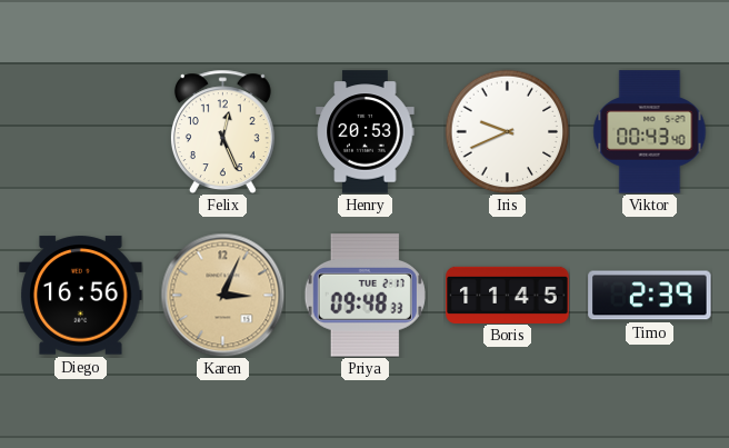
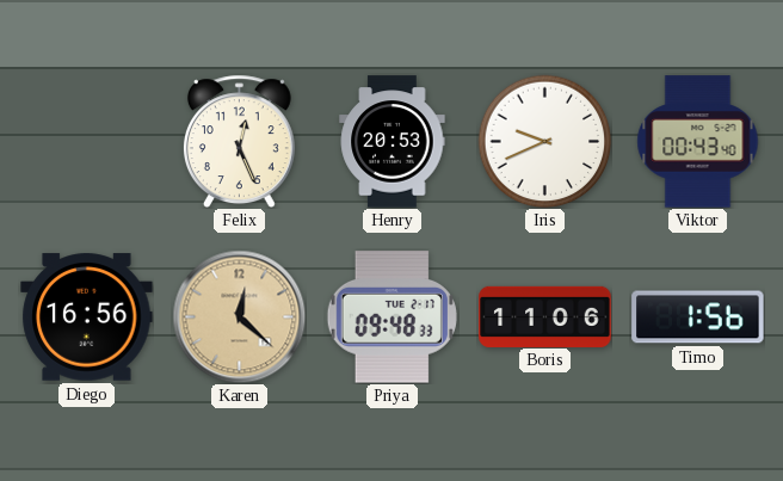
Karen: 3:04 -> 12:22
Boris: 11:45 -> 11:06
Timo: 2:39 -> 1:56
